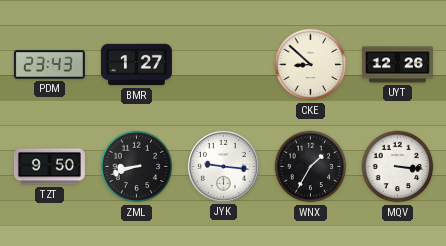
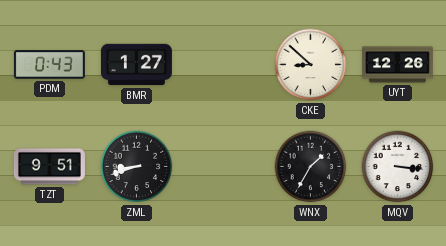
PDM: 23:43 -> 0:43
TZT: 9:50 -> 9:51
JYK: 9:16 -> none
